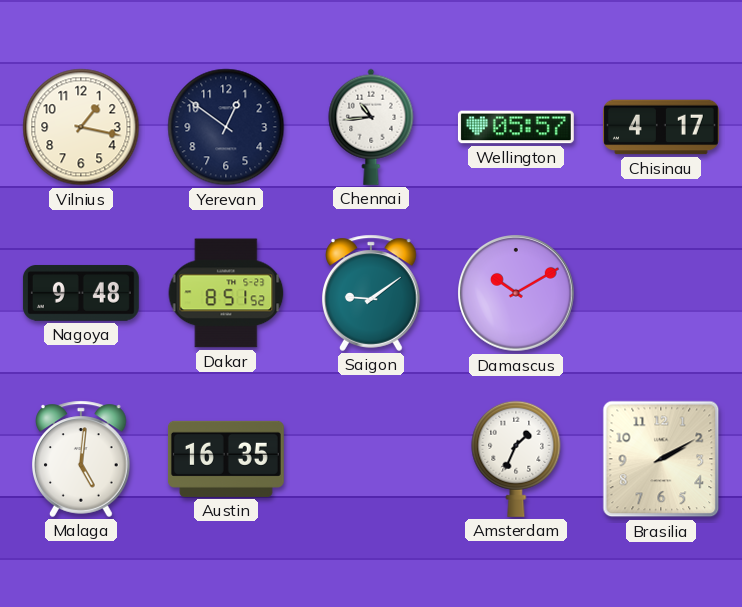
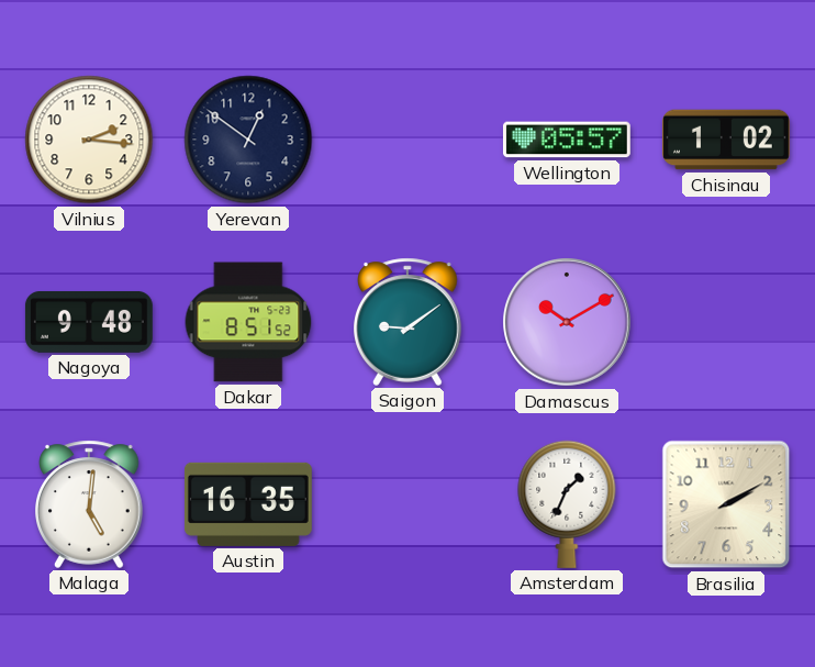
Vilnius: 1:17 -> 2:16
Chennai: 10:44 -> none
Chisinau: 4:17 -> 1:02
